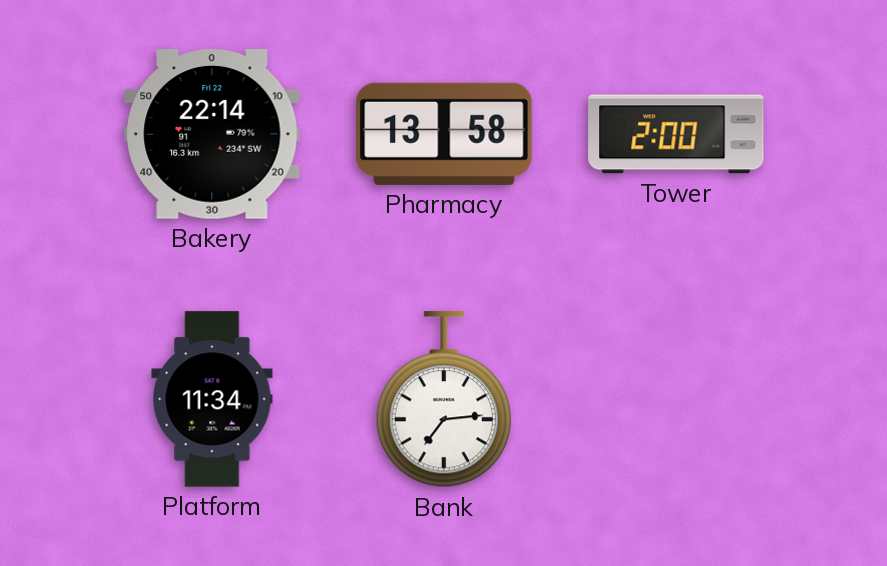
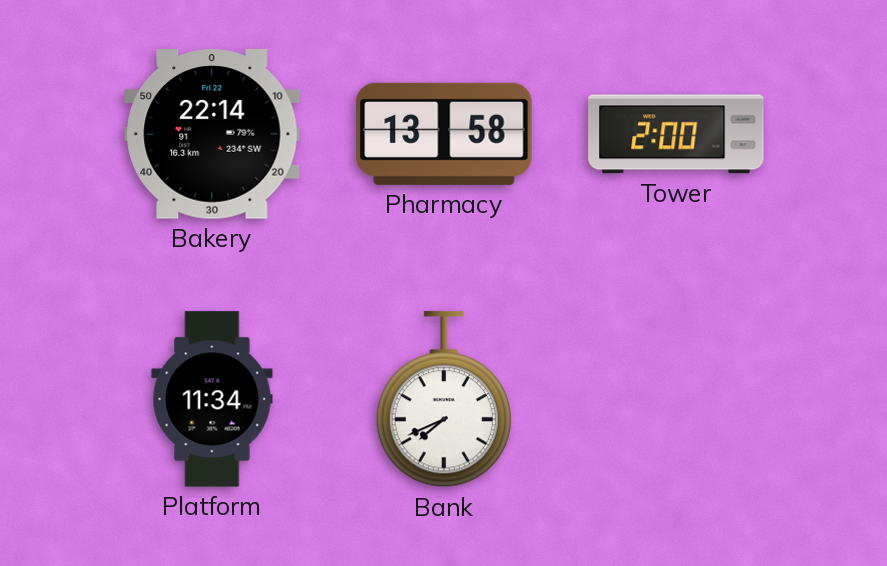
Bank: 7:14 -> 7:41
